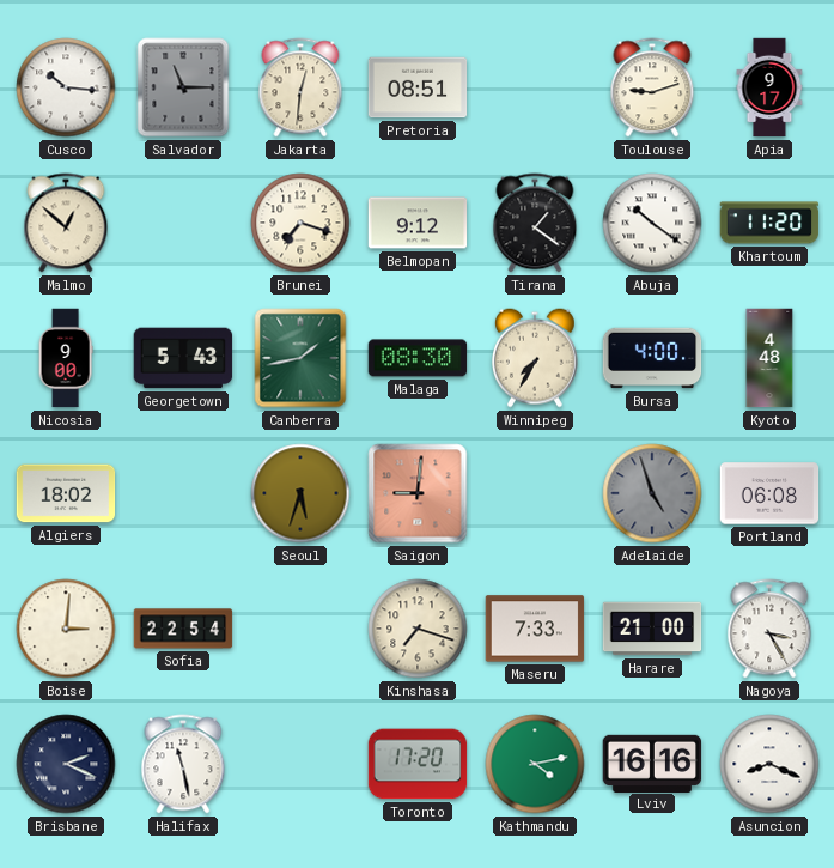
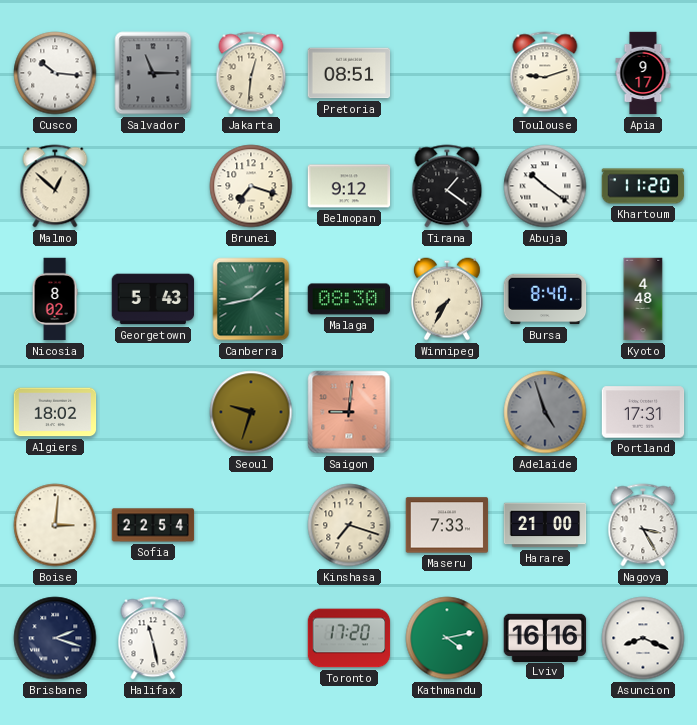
Nicosia: 9:00 -> 8:02
Bursa: 4:00 -> 8:40
Seoul: 5:33 -> 9:33
Portland: 06:08 -> 17:31
Brisbane: 2:19 -> 2:18
